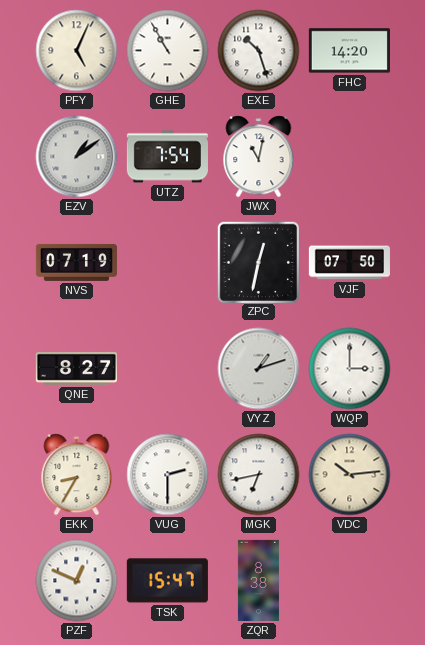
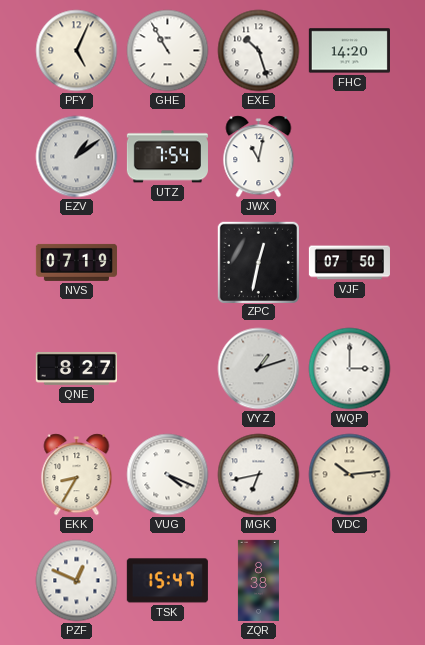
VUG: 2:30 -> 4:19
